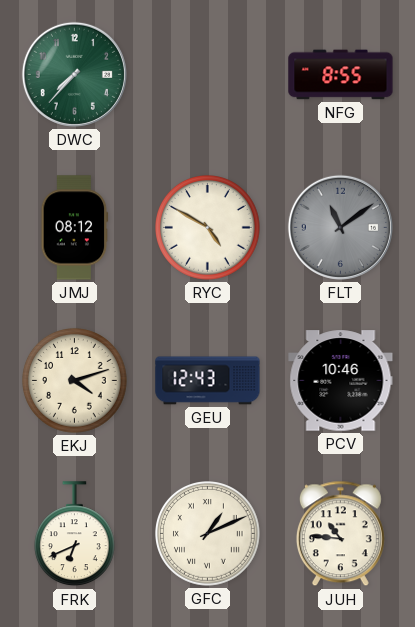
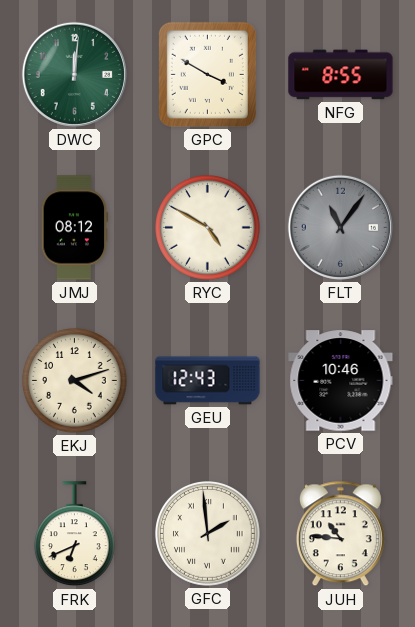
DWC: 7:37 -> 12:01
GPC: none -> 3:50
FLT: 11:09 -> 11:06
GFC: 1:11 -> 1:59
